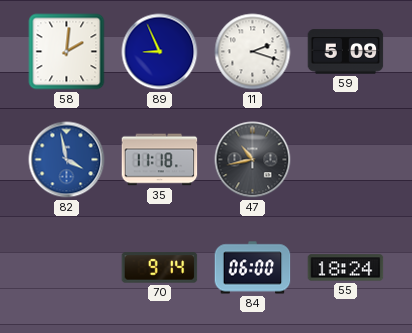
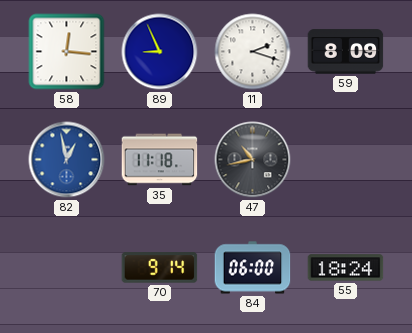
58: 2:01 -> 12:16
59: 5:09 -> 8:09
82: 3:58 -> 12:58
